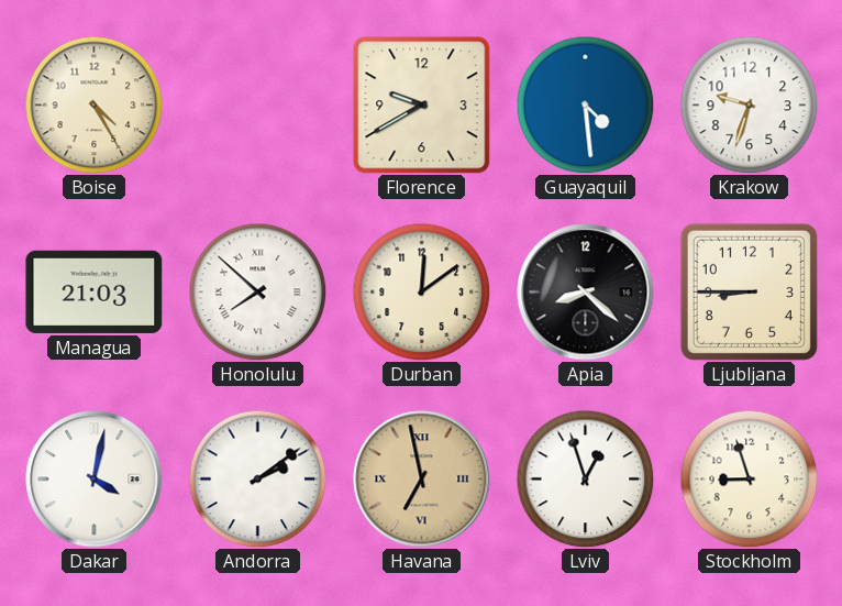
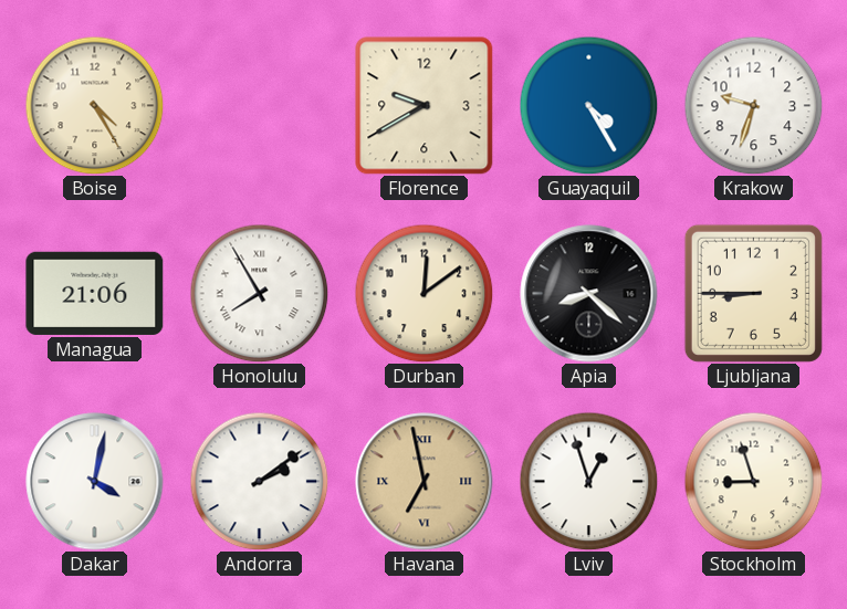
Guayaquil: 4:29 -> 4:25
Managua: 21:03 -> 21:06
Honolulu: 7:52 -> 7:55
